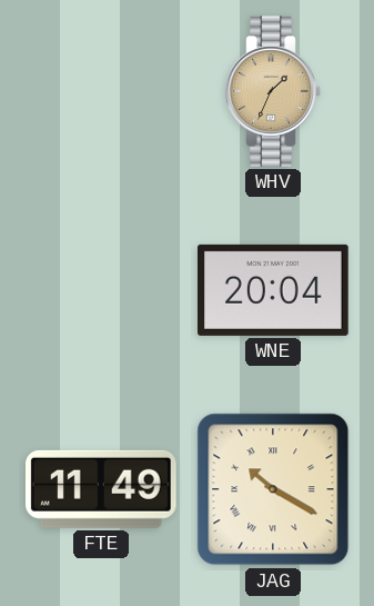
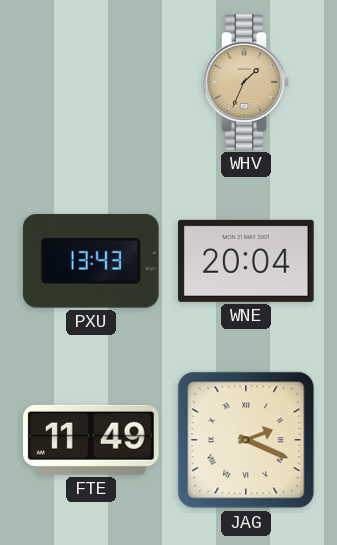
PXU: none -> 13:43
JAG: 10:20 -> 2:19
